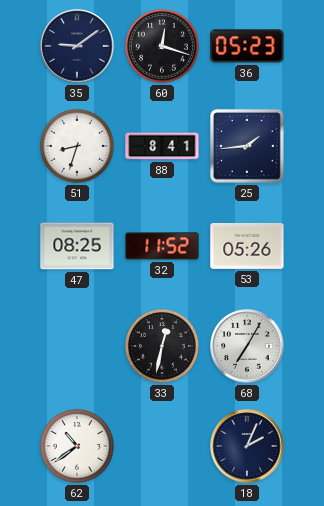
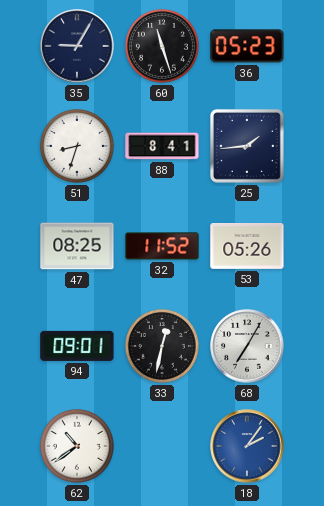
35: 9:09 -> 9:05
60: 12:18 -> 11:27
94: none -> 09:01
18: 2:04 -> 2:06
18 dial: navy -> blue
